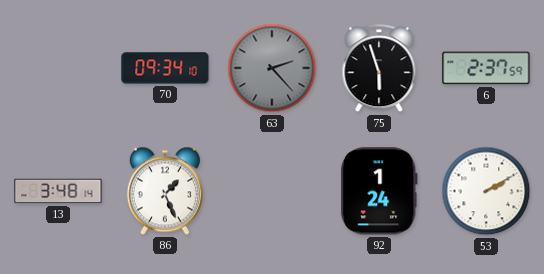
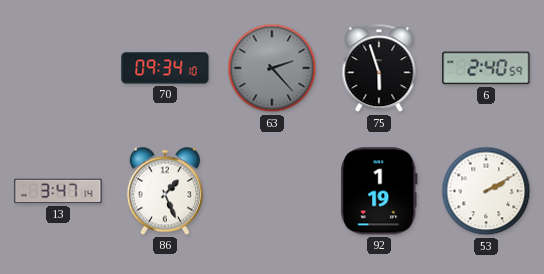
6: 2:37 -> 2:40
13: 3:48 -> 3:47
92: 1:24 -> 1:19
